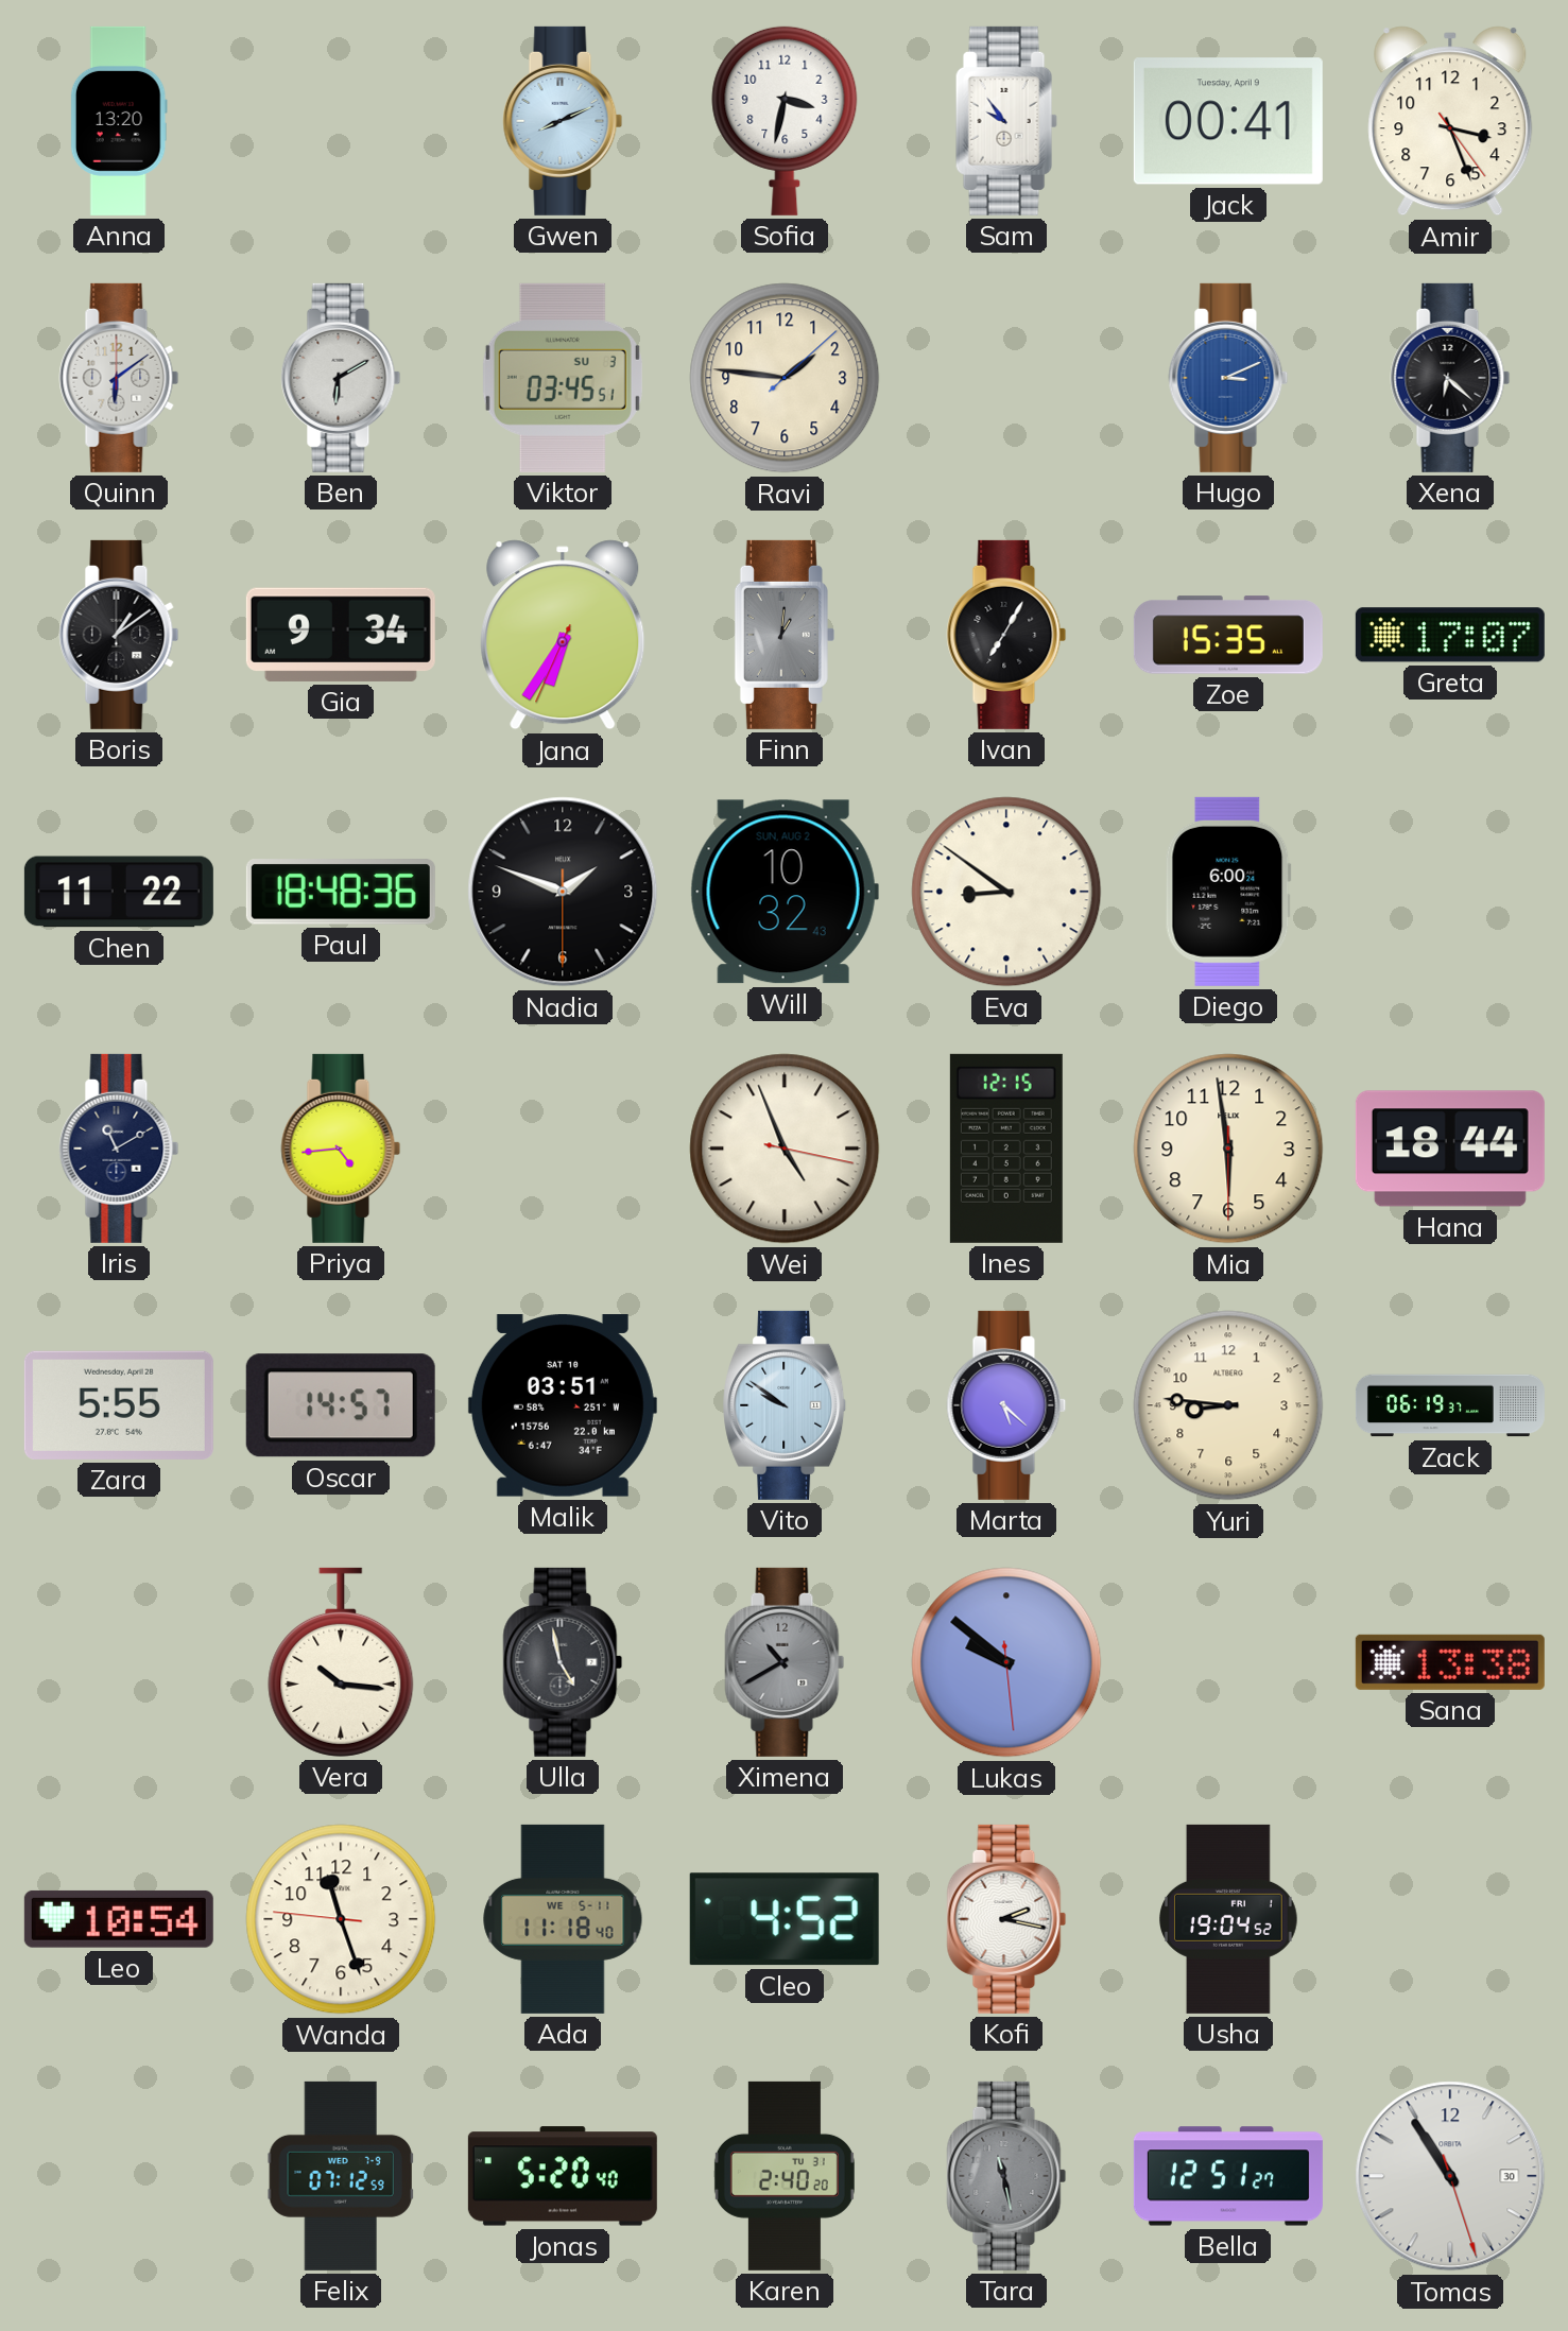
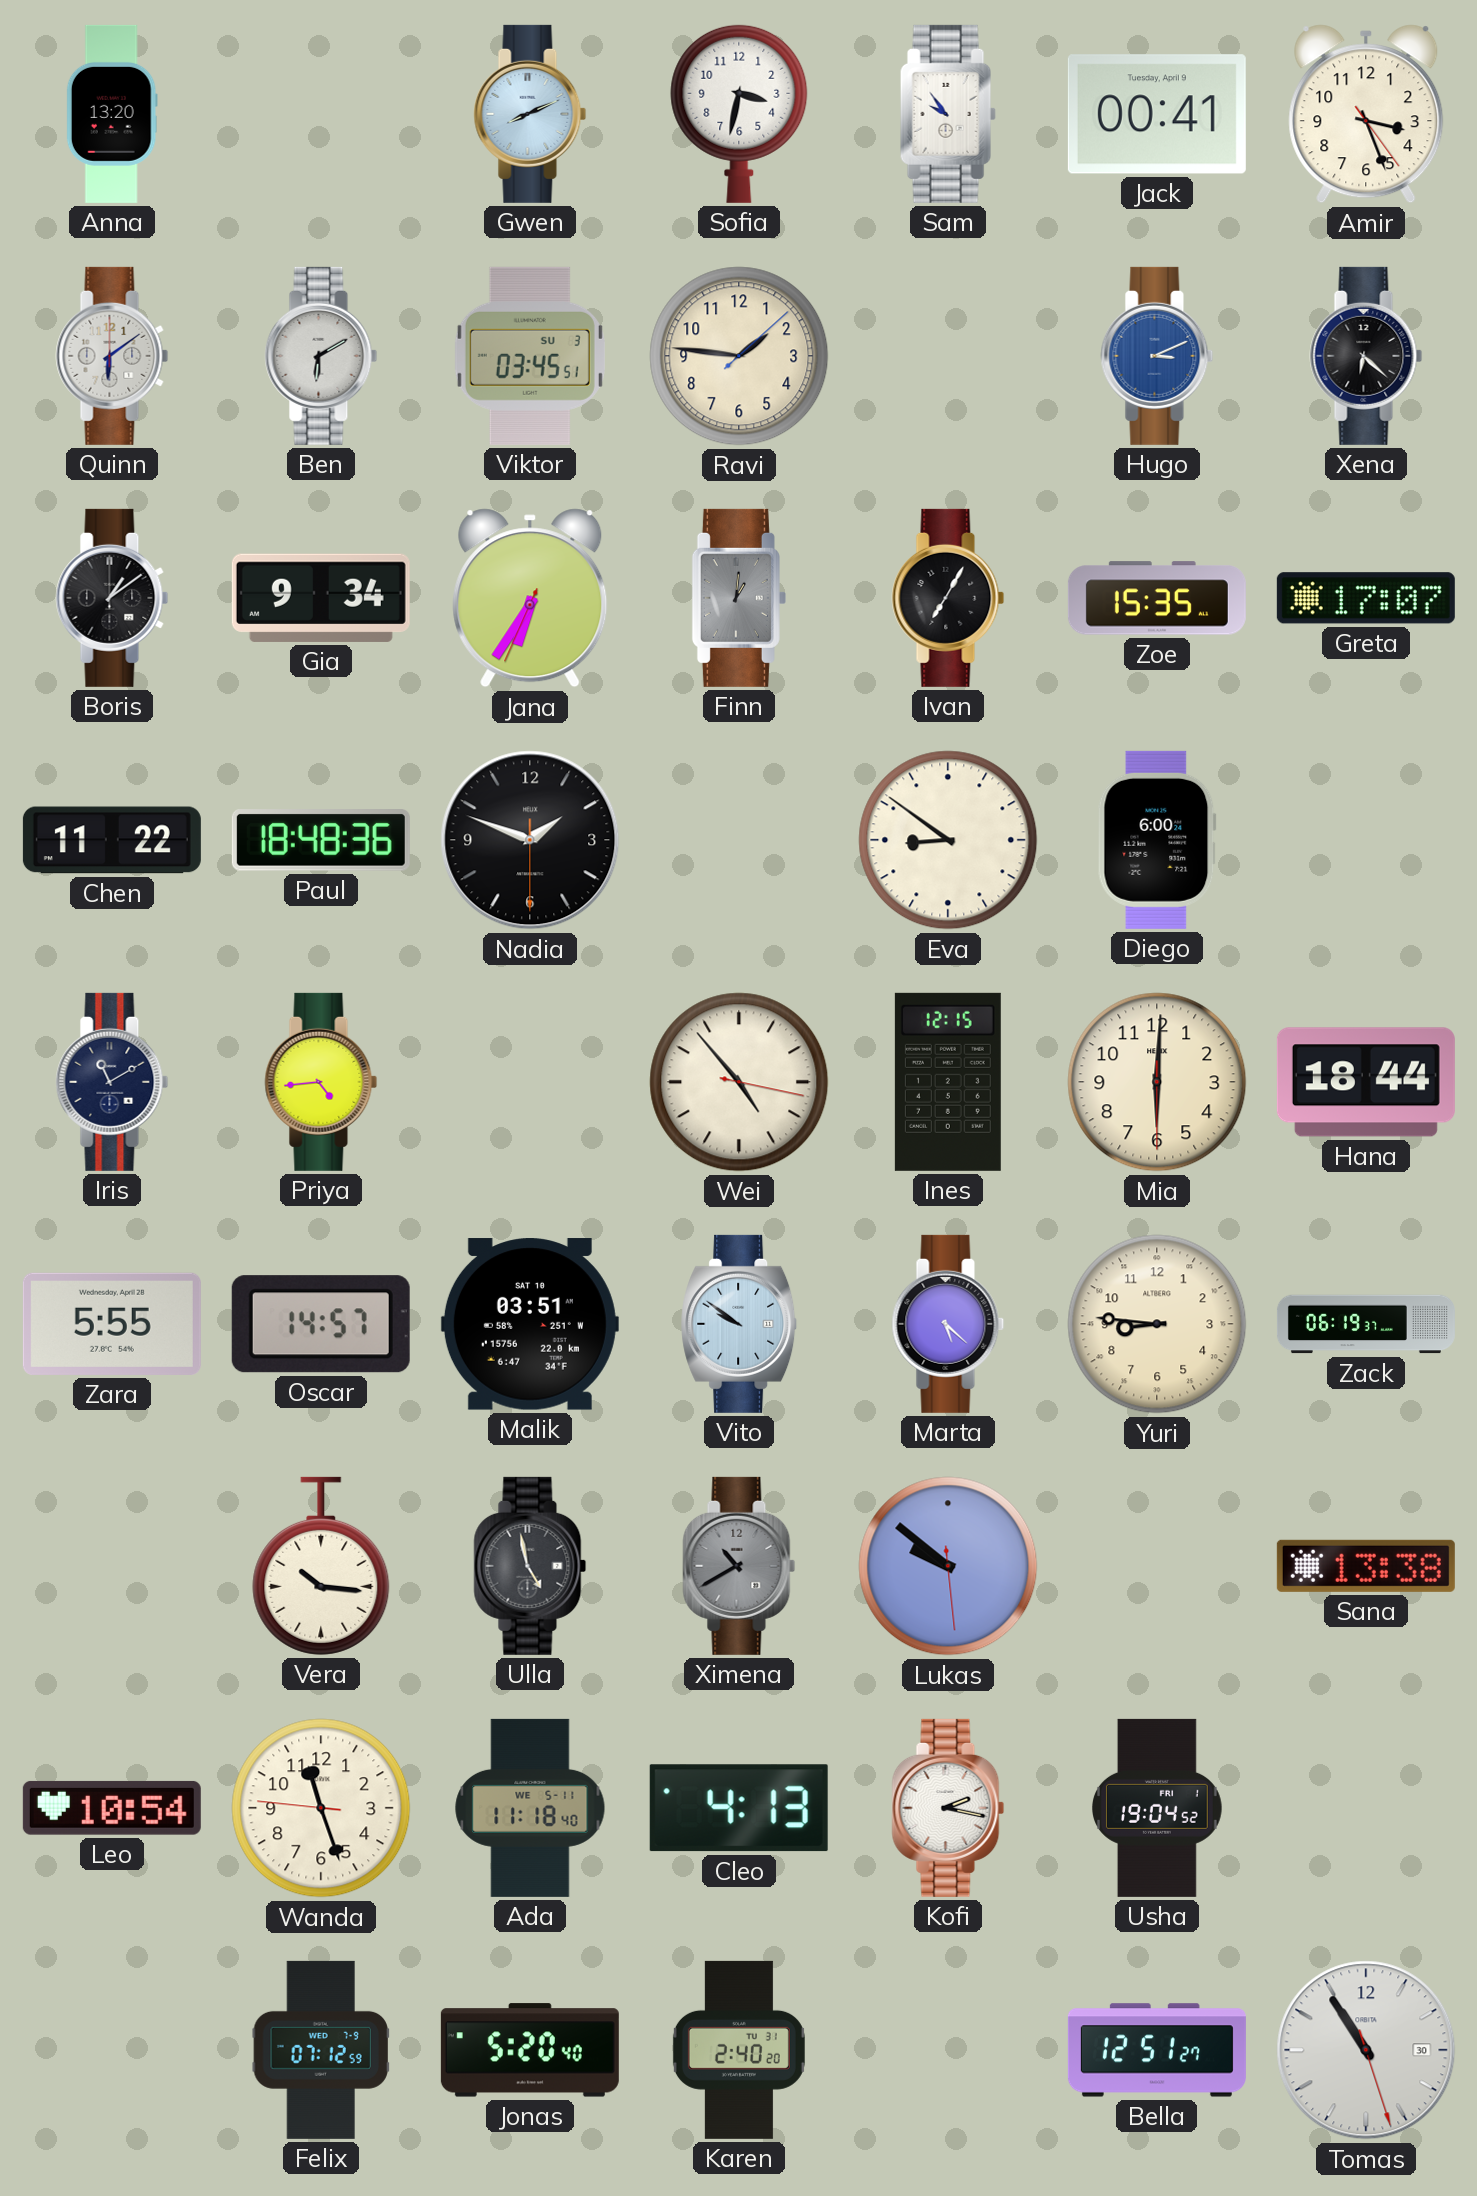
Will: 10:32 -> none
Wei: 4:56 -> 4:53
Mia: 5:58 -> 6:00
Cleo: 4:52 -> 4:13
Tara: 11:28 -> none
